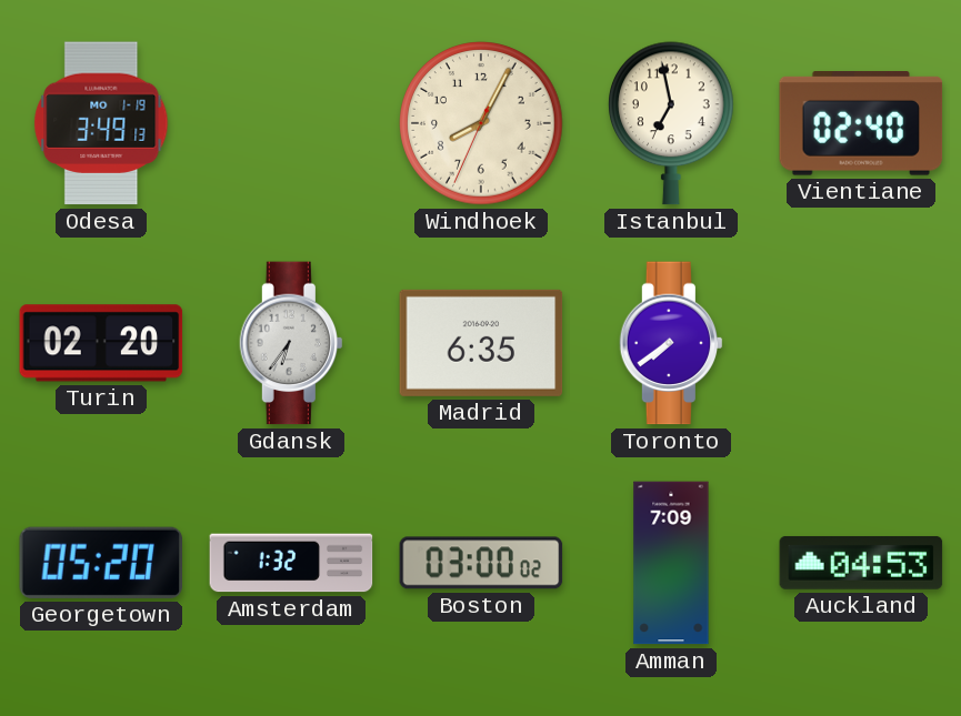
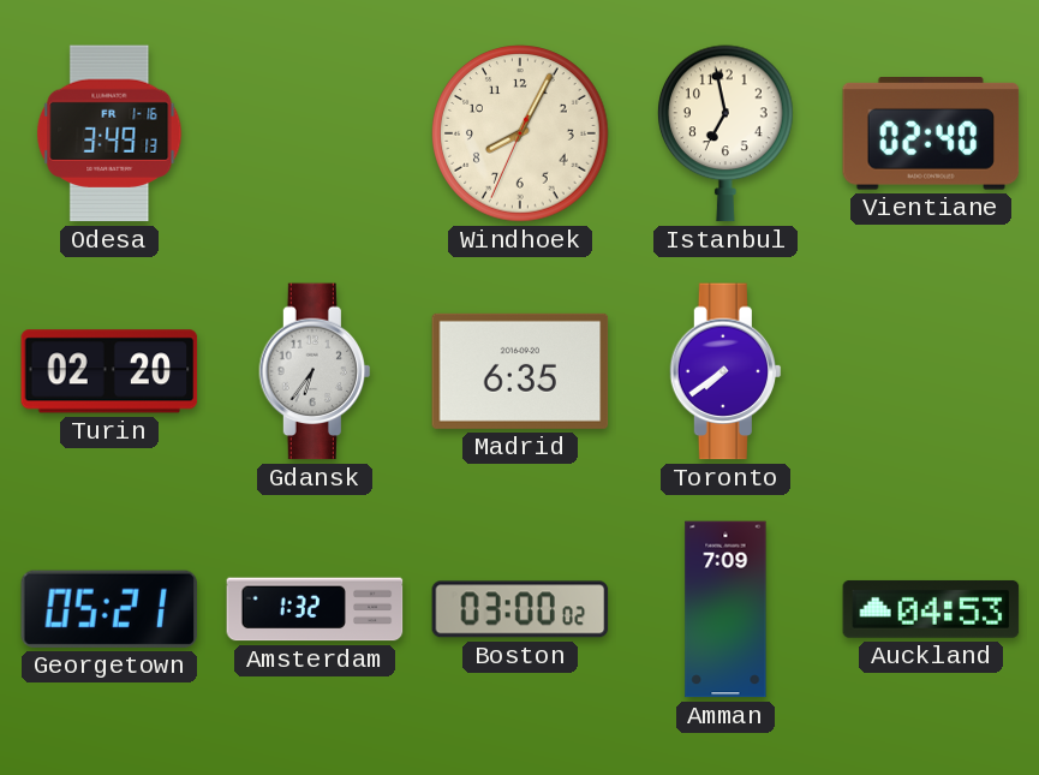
Odesa date: MO 1-19 -> FR 1-16
Georgetown: 05:20 -> 05:21
